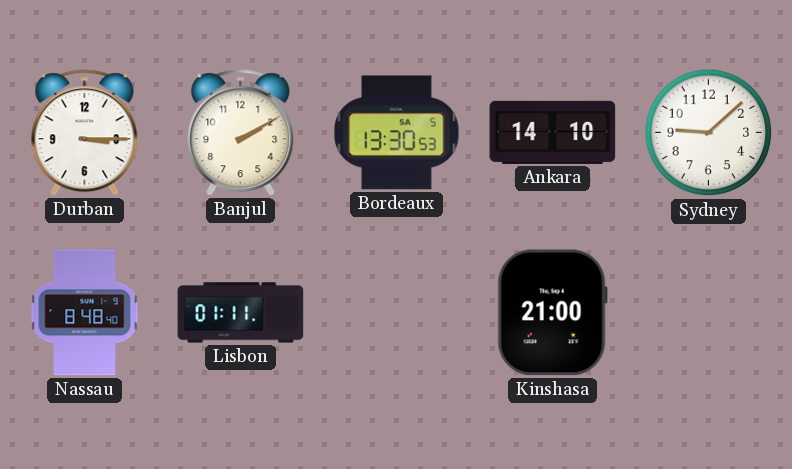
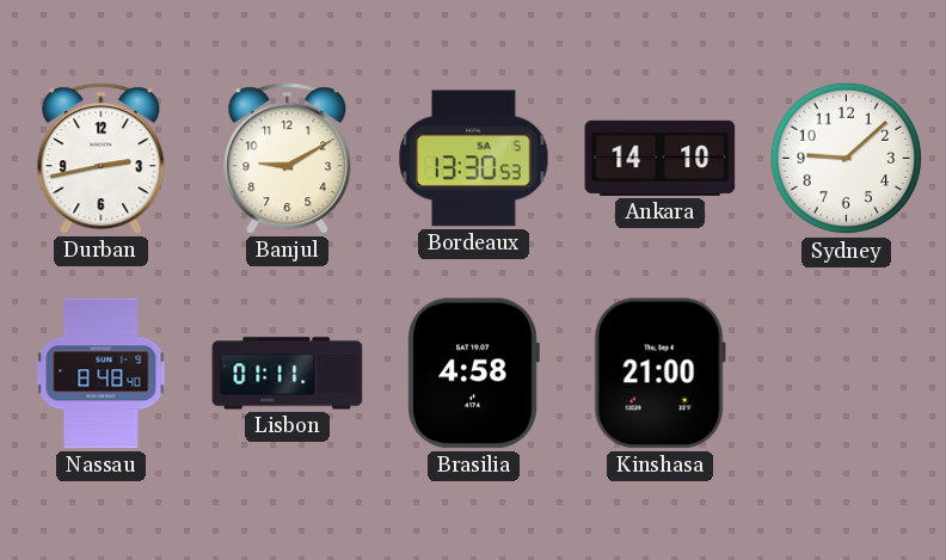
Durban: 3:15 -> 2:43
Banjul: 2:10 -> 9:10
Brasilia: none -> 4:58
